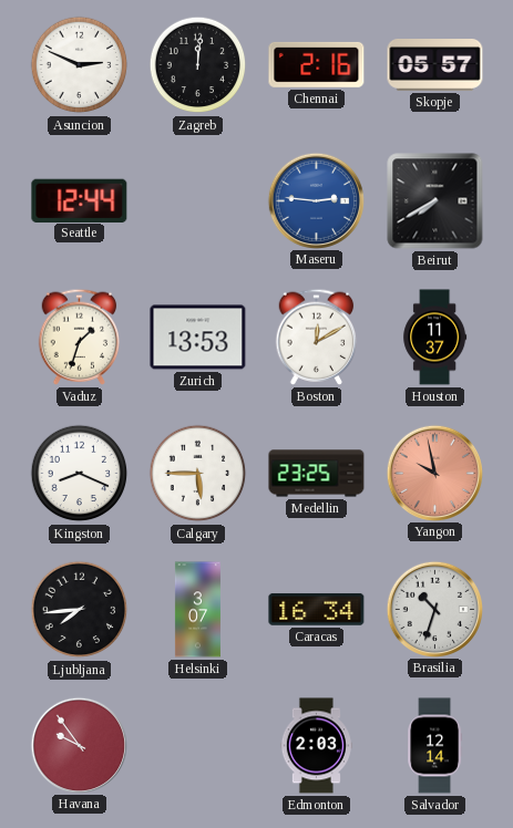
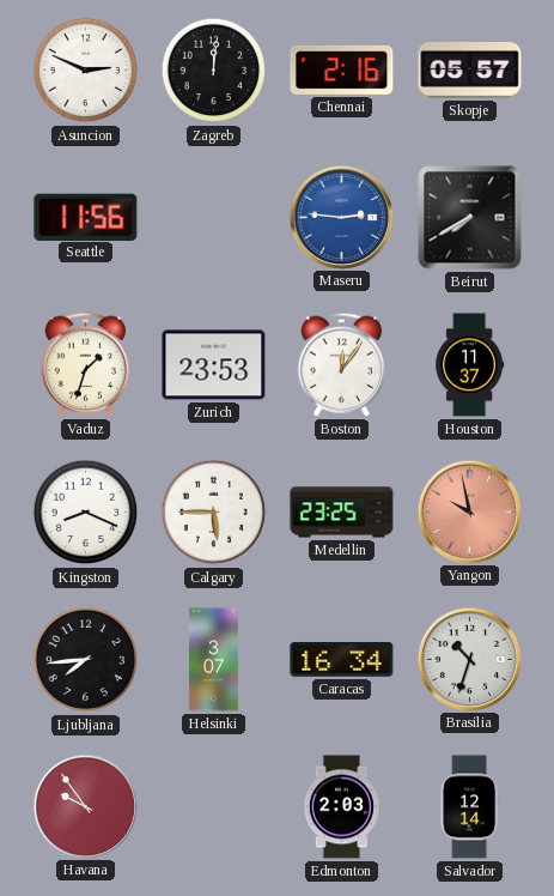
Seattle: 12:44 -> 11:56
Zurich: 13:53 -> 23:53
Boston: 12:10 -> 12:06
